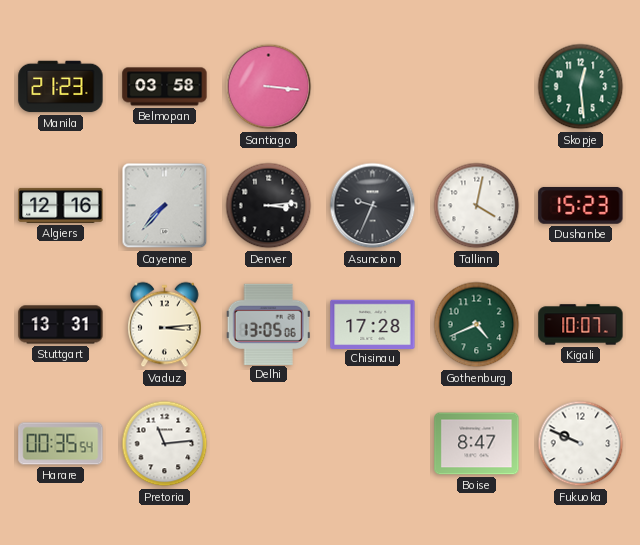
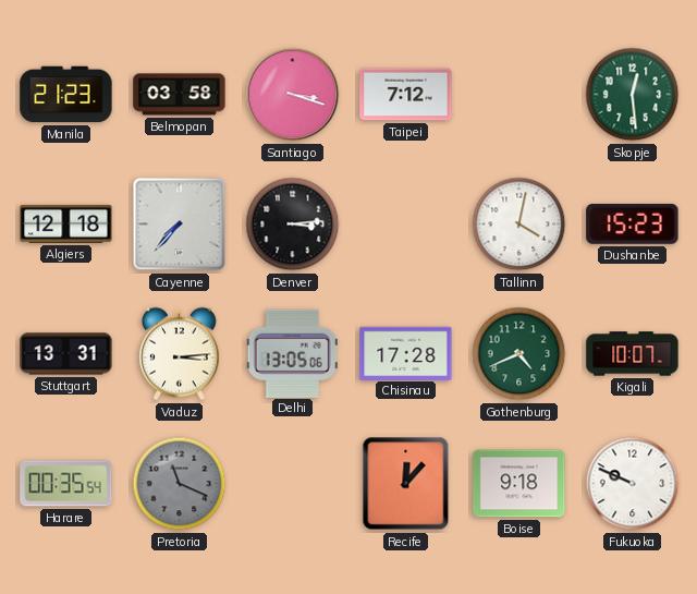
Santiago: 3:16 -> 3:18
Taipei: none -> 7:12
Algiers: 12:16 -> 12:18
Asuncion: 9:34 -> none
Pretoria: 11:14 -> 11:19
Pretoria dial: white -> grey
Recife: none -> 12:07
Boise: 8:47 -> 9:18
